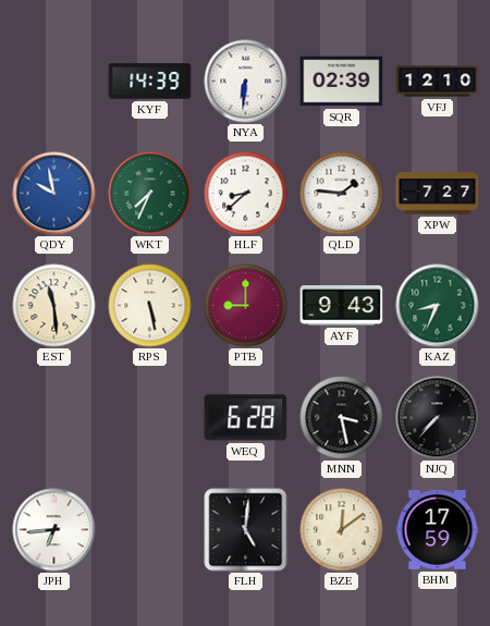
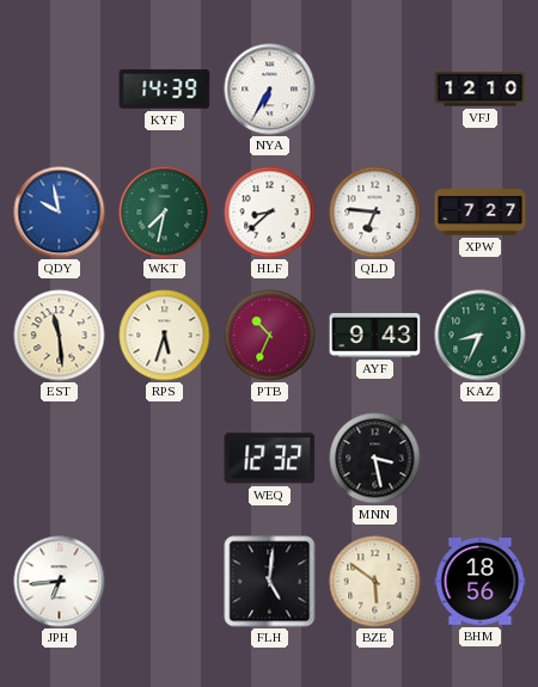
NYA: 6:31 -> 6:35
SQR: 02:39 -> none
WKT: 7:34 -> 7:32
QLD: 1:46 -> 6:46
RPS: 5:28 -> 5:33
PTB: 9:00 -> 10:34
WEQ: 6:28 -> 12:32
NJQ: 7:37 -> none
BZE: 12:09 -> 5:51
BHM: 17:59 -> 18:56
